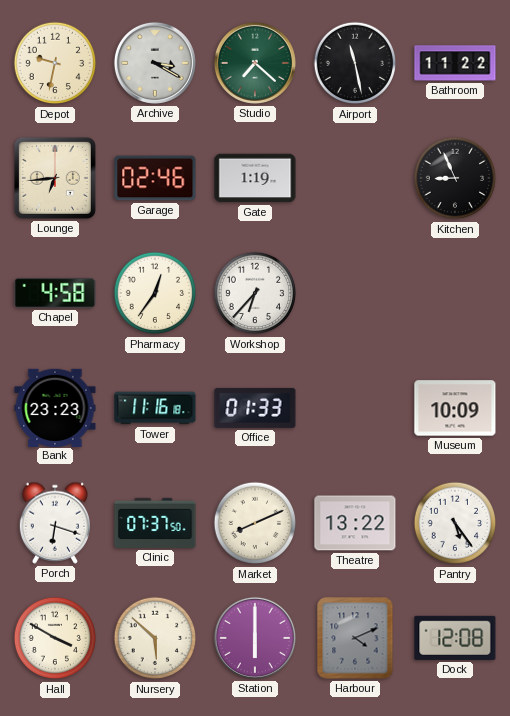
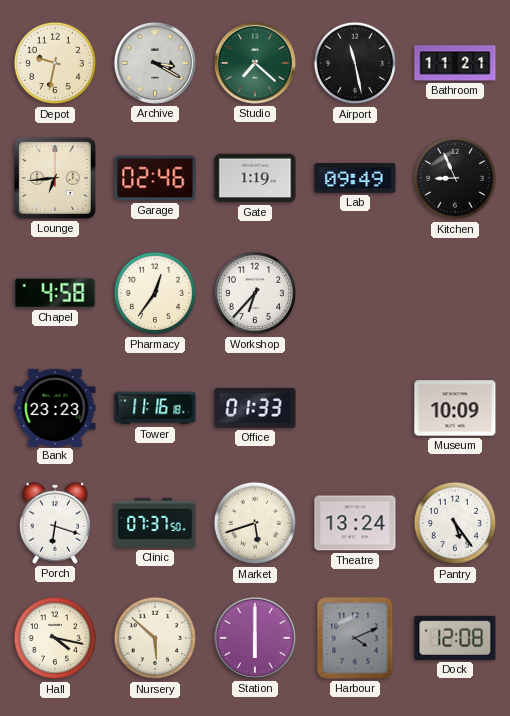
Bathroom: 11:22 -> 11:21
Lab: none -> 09:49
Market: 8:11 -> 5:42
Theatre: 13:22 -> 13:24
Hall: 3:50 -> 4:17
